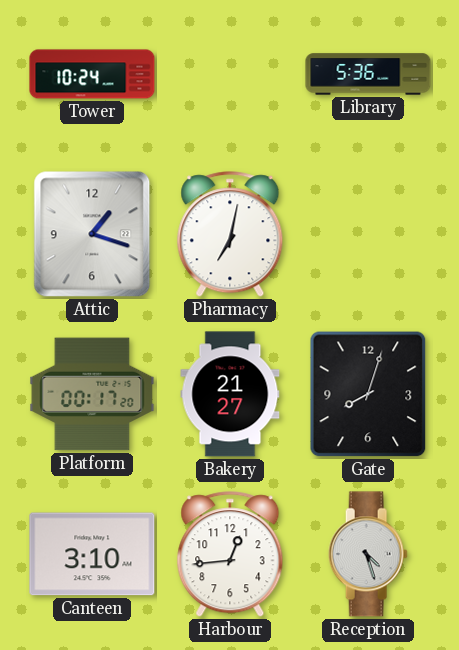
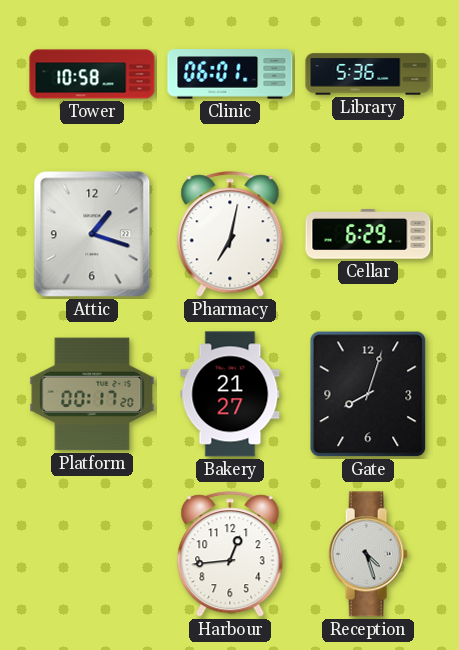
Tower: 10:24 -> 10:58
Clinic: none -> 06:01
Cellar: none -> 6:29
Canteen: 3:10 -> none
